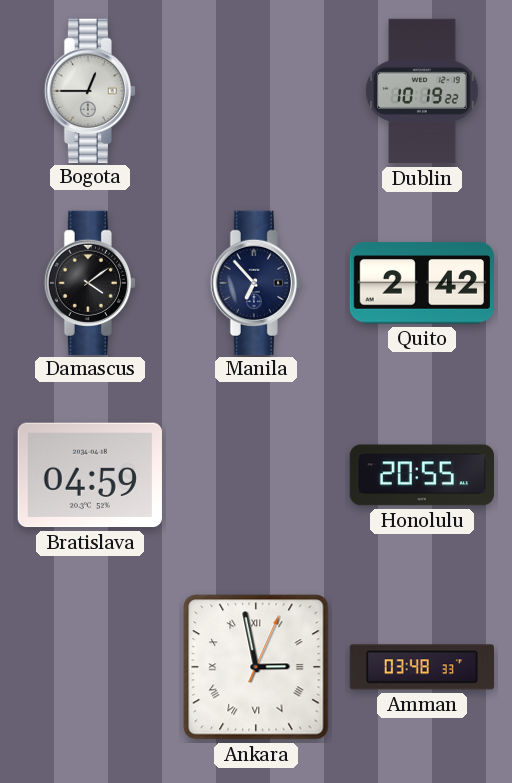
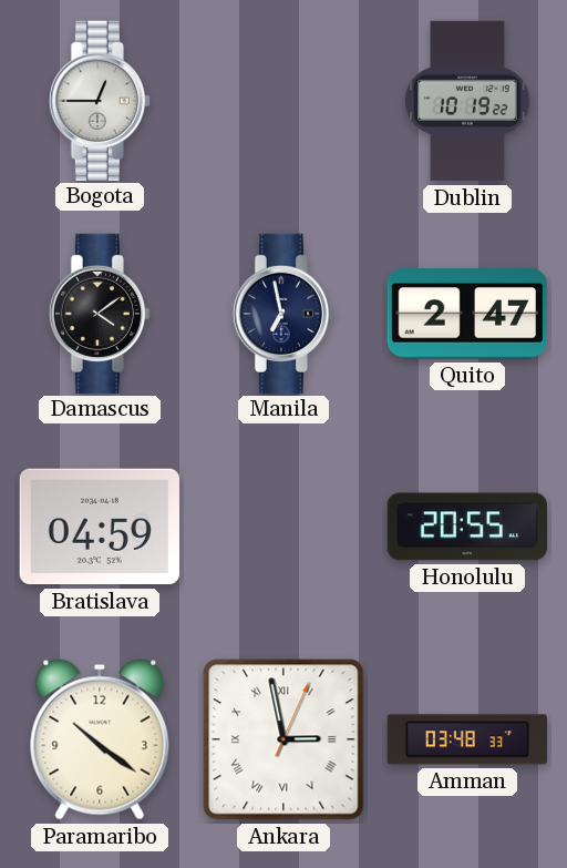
Manila: 6:53 -> 6:58
Quito: 2:42 -> 2:47
Paramaribo: none -> 10:21
